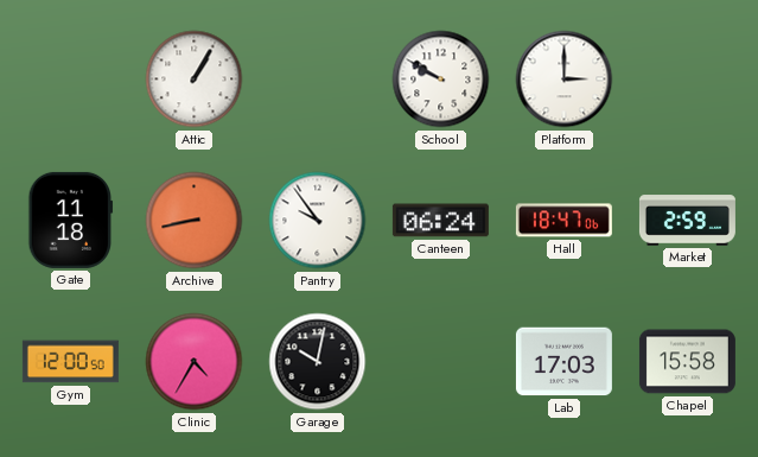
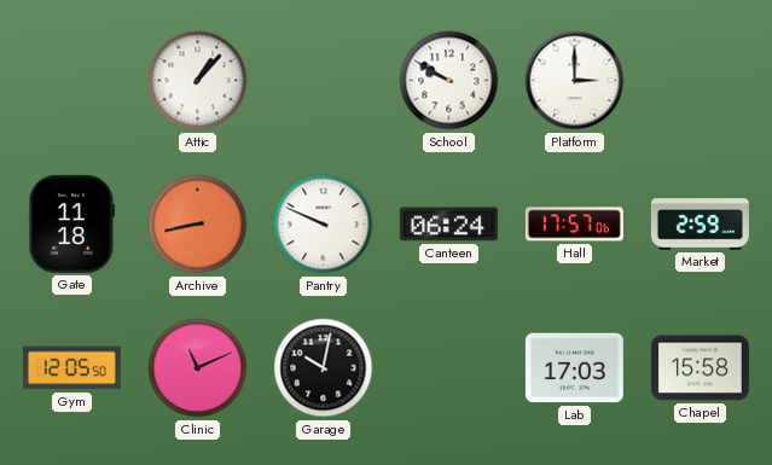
Attic: 1:05 -> 1:07
Pantry: 9:54 -> 9:49
Hall: 18:47 -> 17:57
Gym: 12:00 -> 12:05
Clinic: 4:35 -> 11:11
